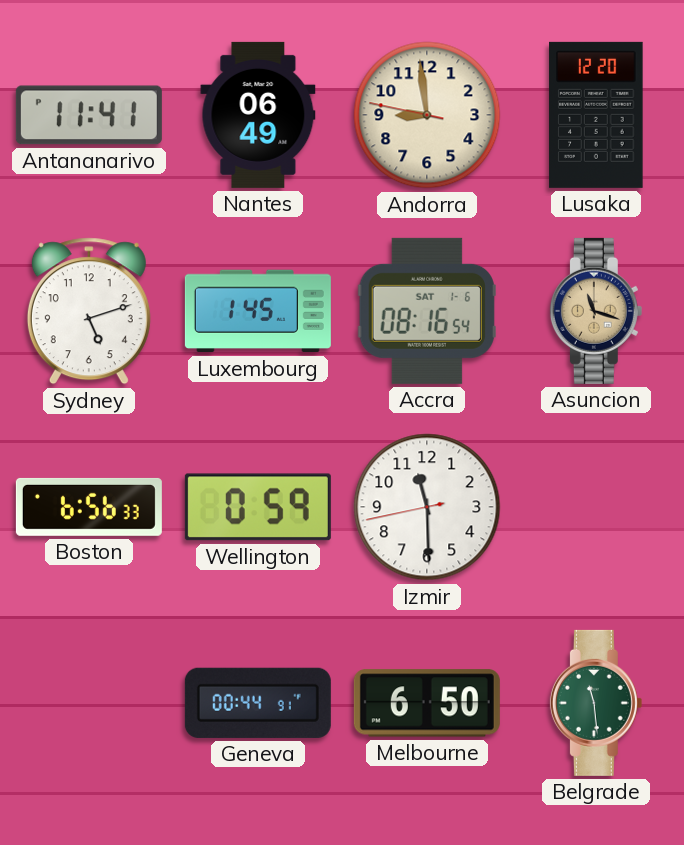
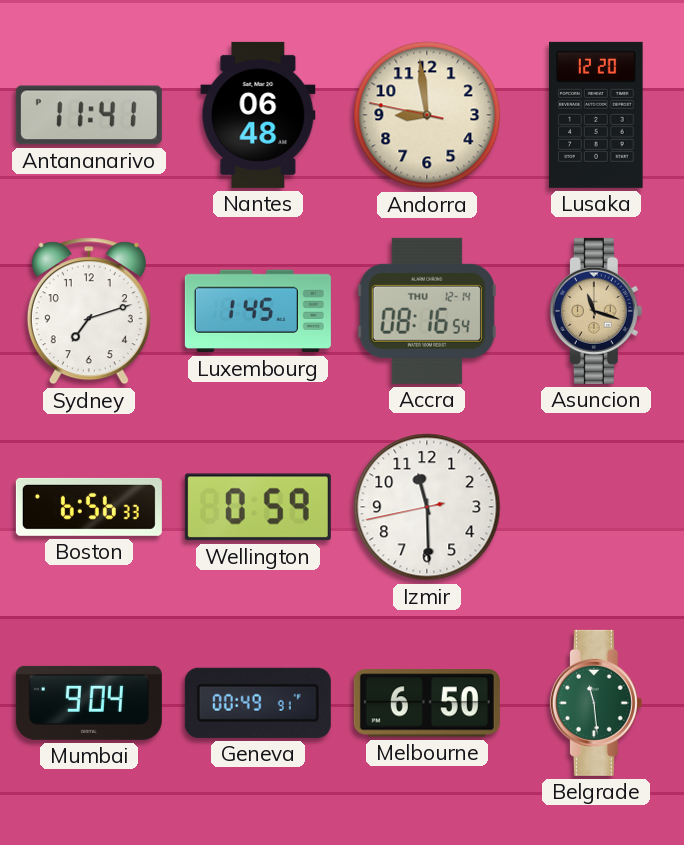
Nantes: 06:49 -> 06:48
Sydney: 5:12 -> 7:12
Accra date: SAT 1-6 -> THU 12-14
Mumbai: none -> 9:04
Geneva: 00:44 -> 00:49
